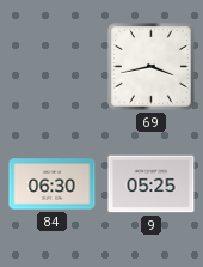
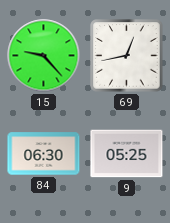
15: none -> 9:23
69: 3:43 -> 12:43
